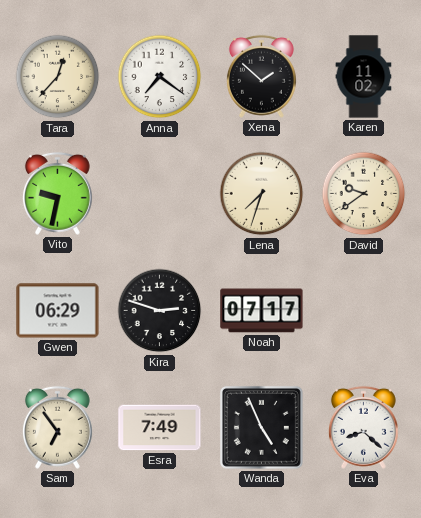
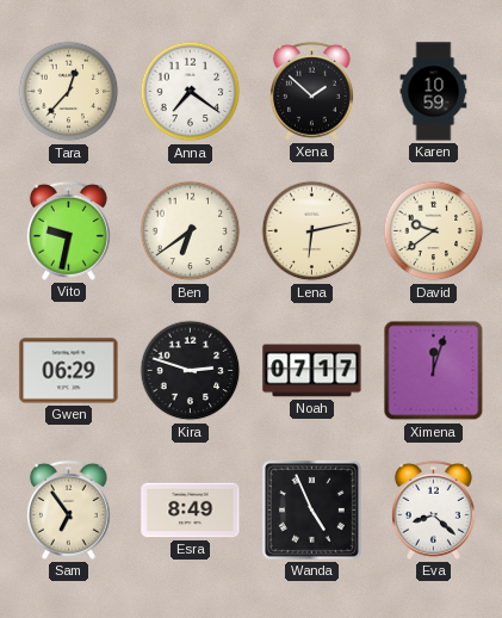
Karen: 11:02 -> 10:59
Ben: none -> 6:39
Lena: 7:33 -> 6:13
Ximena: none -> 12:03
Esra: 7:49 -> 8:49
